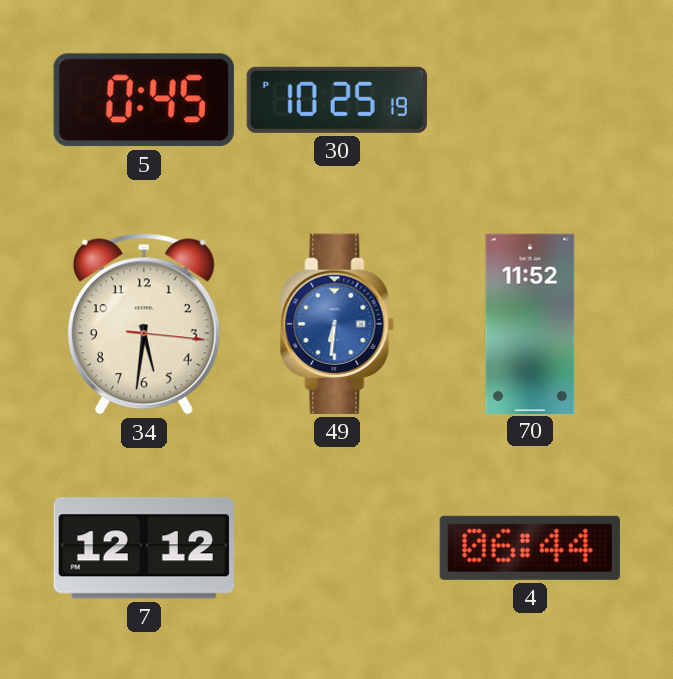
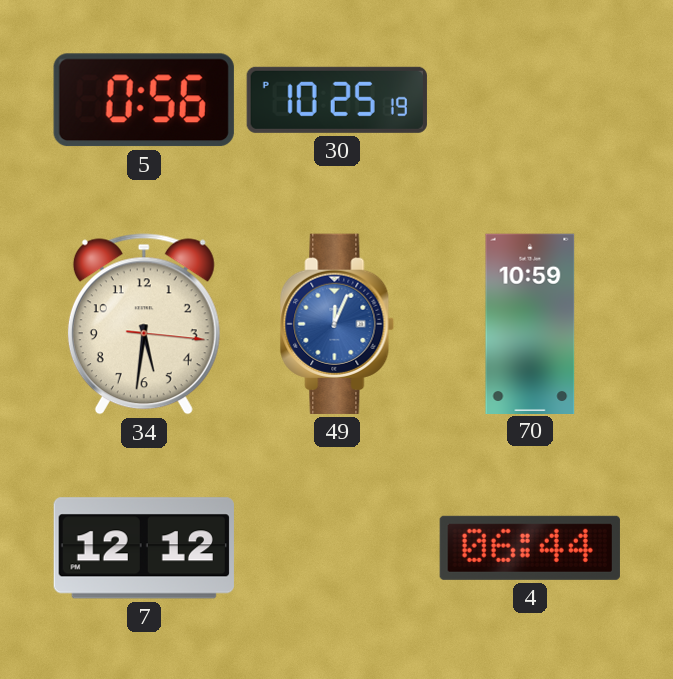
5: 0:45 -> 0:56
49: 6:31 -> 12:04
70: 11:52 -> 10:59
